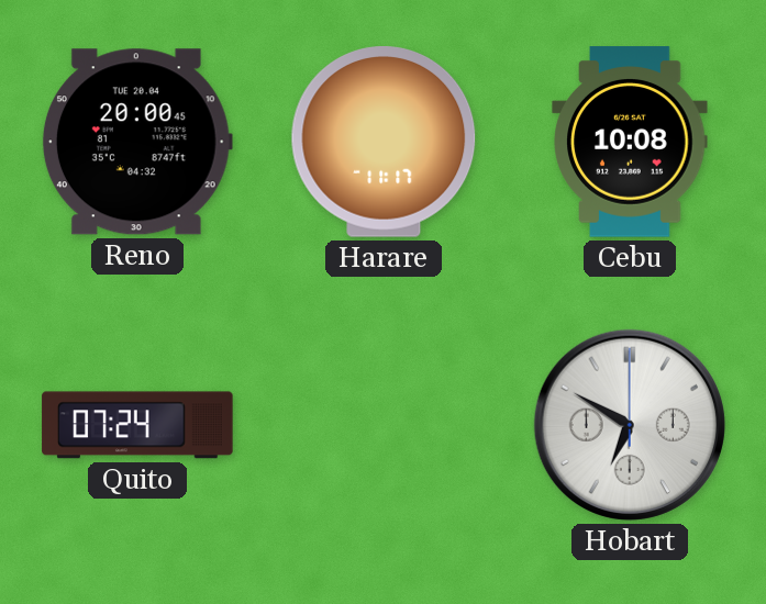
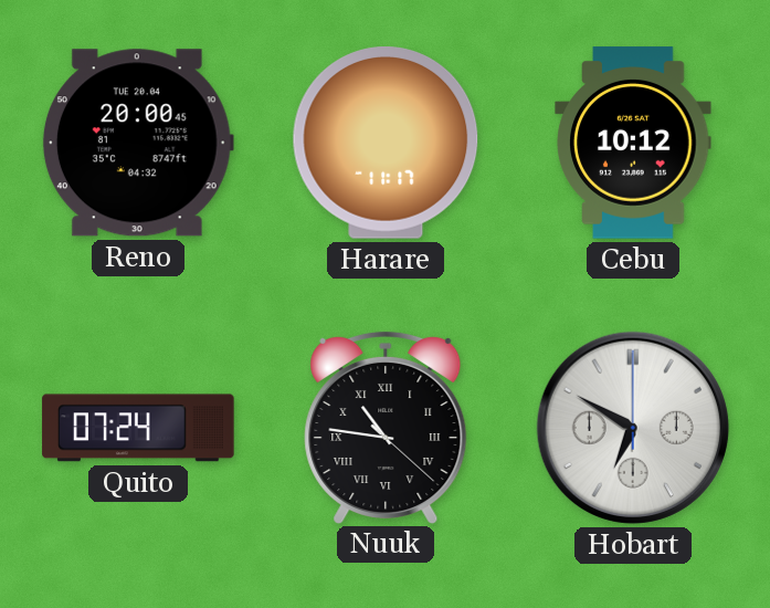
Cebu: 10:08 -> 10:12
Nuuk: none -> 10:46
